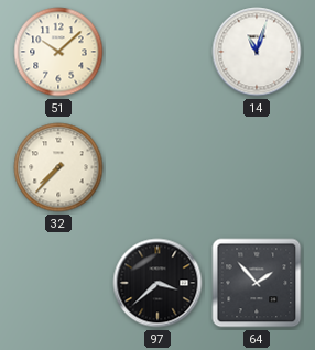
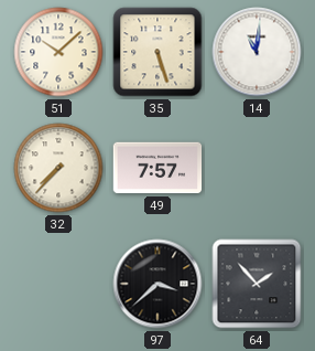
35: none -> 5:27
14: 11:03 -> 11:01
49: none -> 7:57
